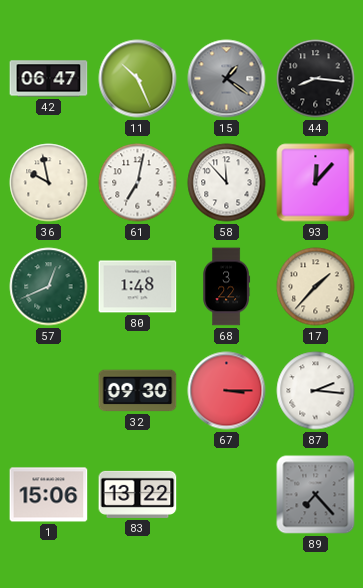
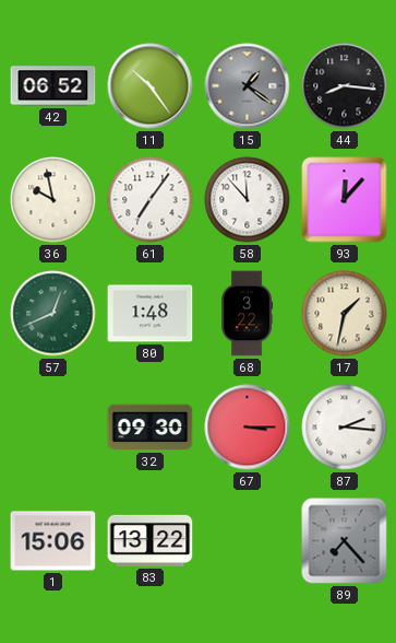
42: 06:47 -> 06:52
11: 10:26 -> 10:24
61: 7:02 -> 7:06
17: 1:37 -> 1:32
